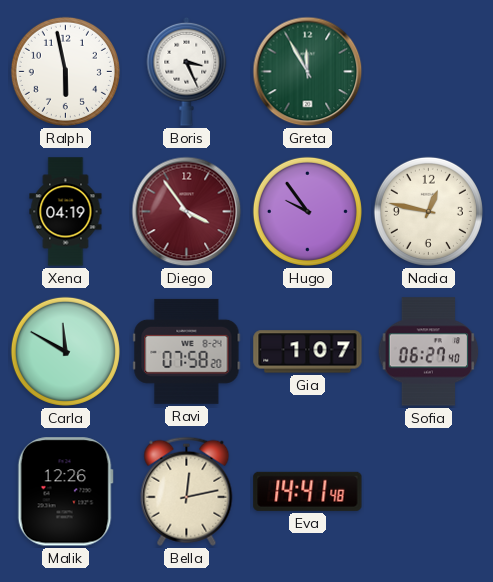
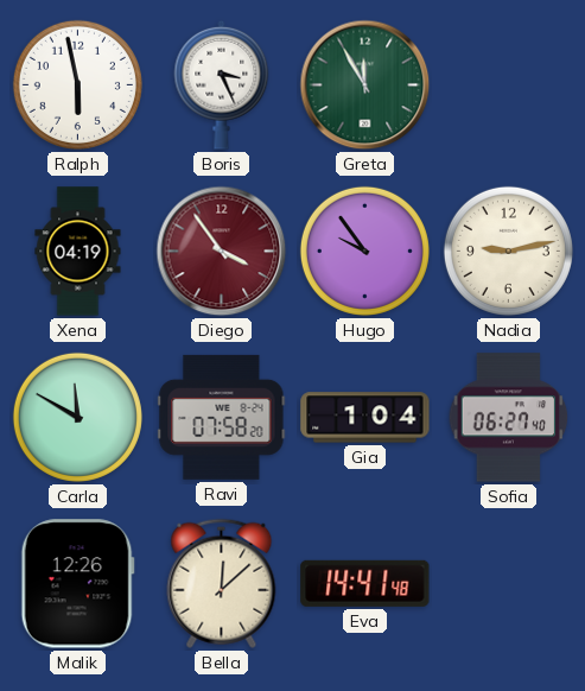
Nadia: 12:47 -> 9:13
Gia: 1:07 -> 1:04
Bella: 12:13 -> 12:08
